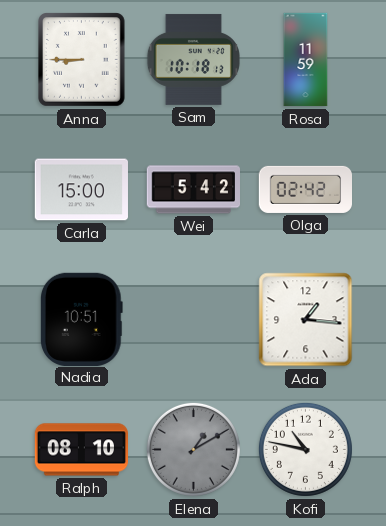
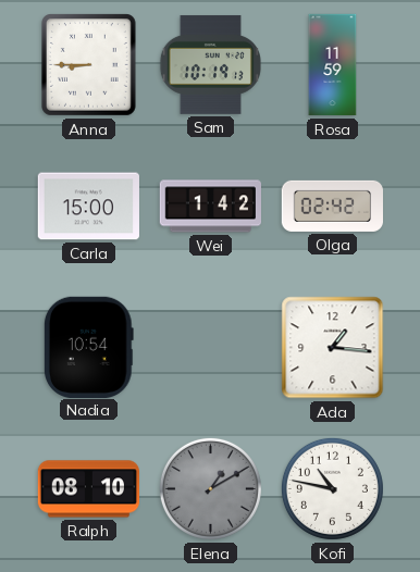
Sam: 10:18 -> 10:19
Wei: 5:42 -> 1:42
Nadia: 10:51 -> 10:54
